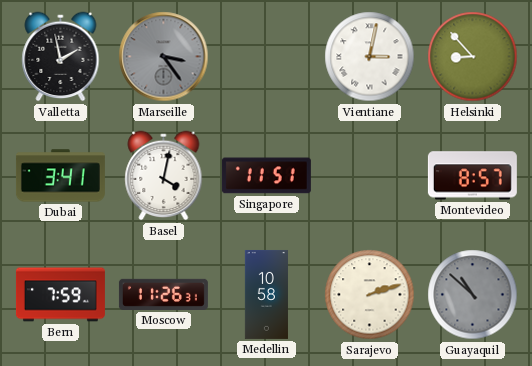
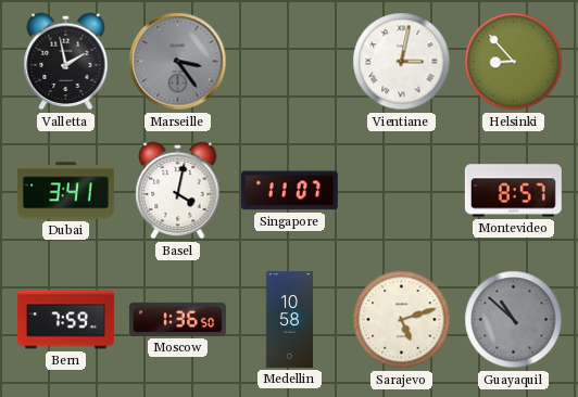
Singapore: 11:51 -> 11:07
Moscow: 11:26 -> 1:36
Sarajevo: 2:12 -> 5:12
